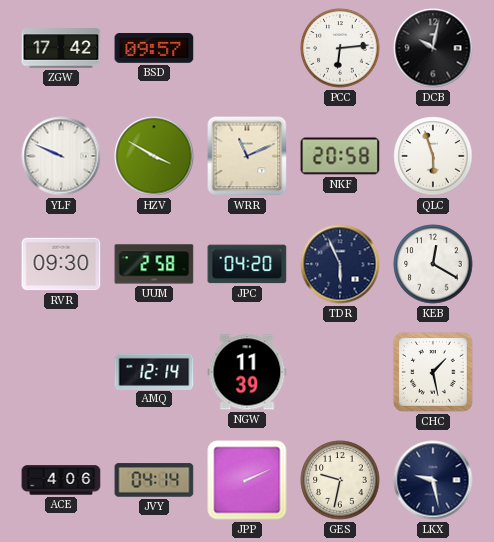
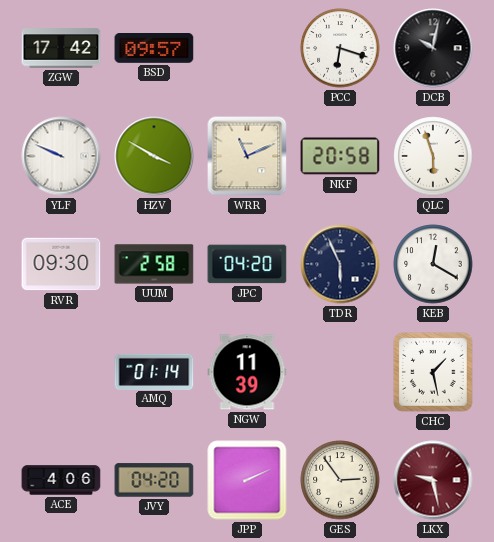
PCC: 6:14 -> 6:18
AMQ: 12:14 -> 01:14
JVY: 04:14 -> 04:20
GES: 9:32 -> 2:54
LKX dial: navy -> burgundy
